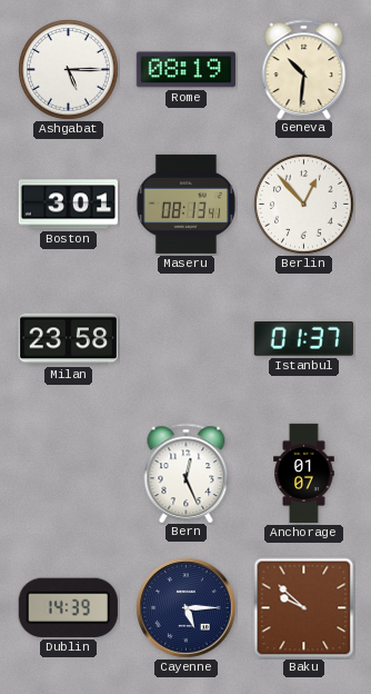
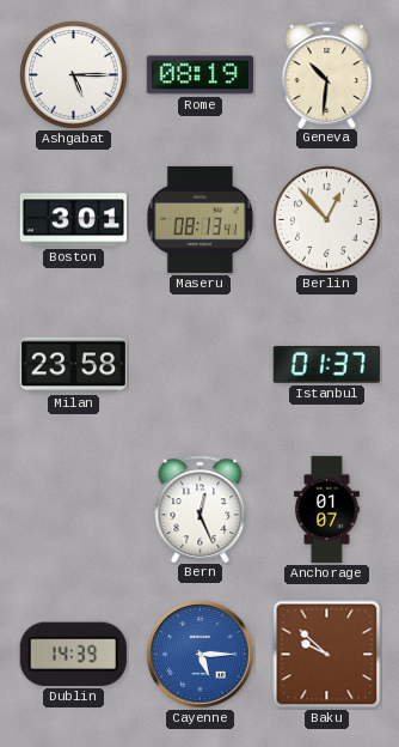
Cayenne dial: navy -> blue
